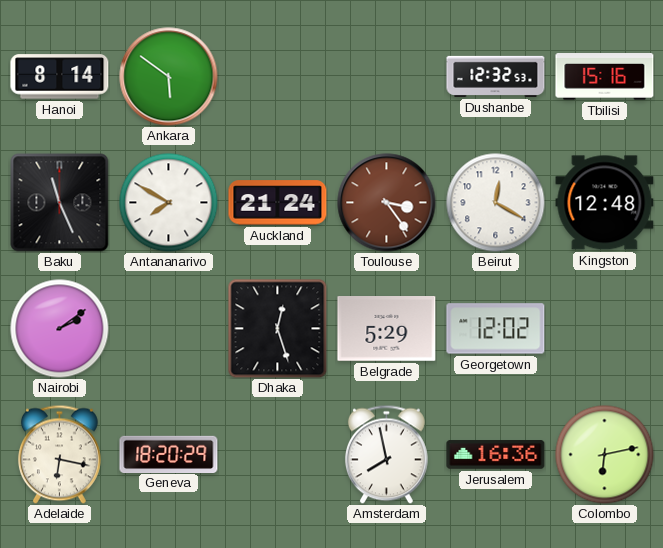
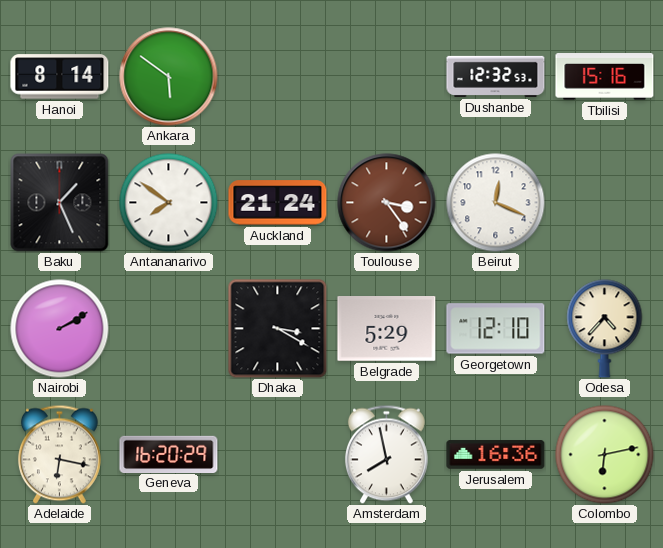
Baku: 11:26 -> 1:26
Antananarivo: 7:50 -> 7:51
Beirut: 12:20 -> 12:19
Kingston: 12:48 -> none
Nairobi: 2:09 -> 2:10
Dhaka: 12:27 -> 3:20
Georgetown: 12:02 -> 12:10
Odesa: none -> 4:37
Geneva: 18:20 -> 16:20
